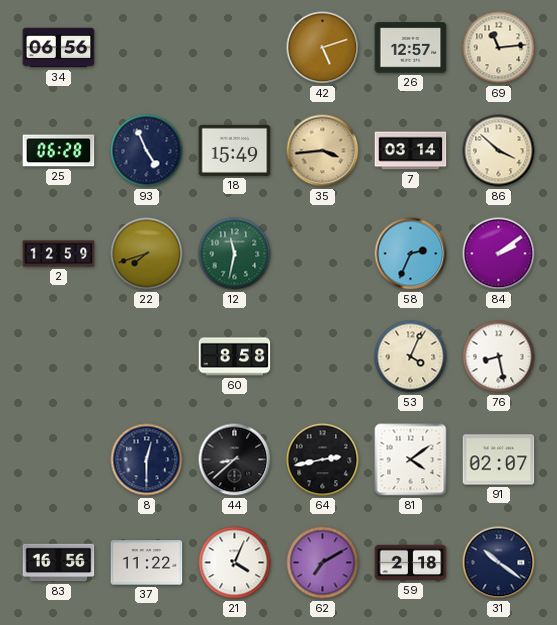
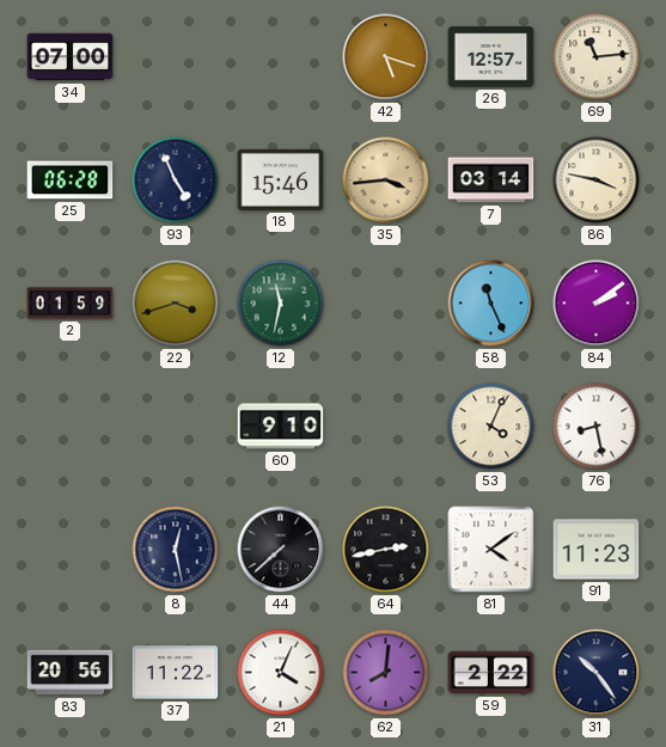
34: 06:56 -> 07:00
42: 5:12 -> 5:18
18: 15:49 -> 15:46
86: 3:52 -> 3:47
2: 12:59 -> 01:59
22: 7:42 -> 3:42
58: 2:34 -> 11:26
60: 8:58 -> 9:10
8: 12:30 -> 12:28
44: 8:38 -> 7:38
91: 02:07 -> 11:23
83: 16:56 -> 20:56
62: 7:10 -> 8:01
59: 2:18 -> 2:22
31: 10:21 -> 10:24
